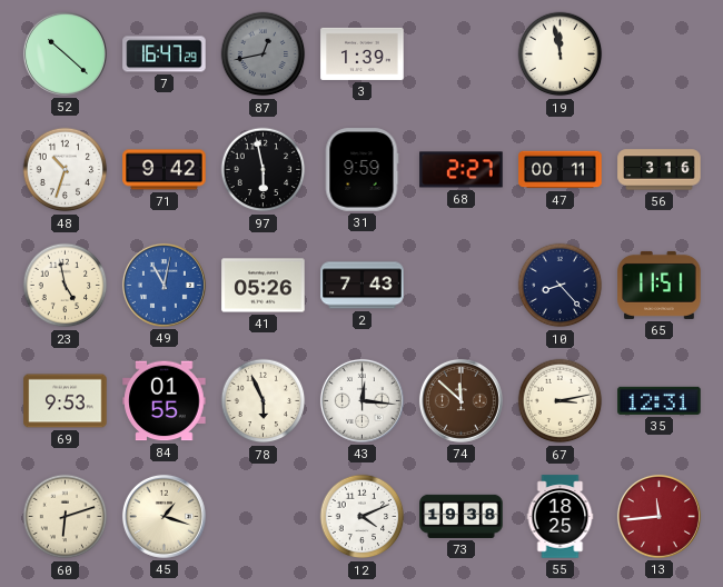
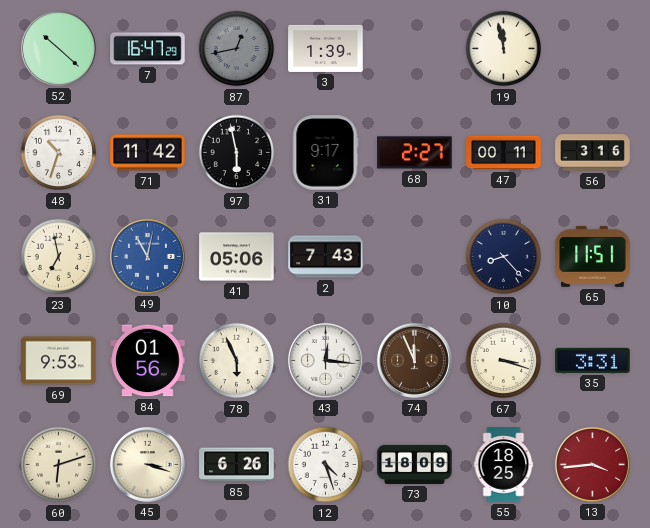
71: 9:42 -> 11:42
31: 9:59 -> 9:17
23: 4:58 -> 6:58
41: 05:26 -> 05:06
84: 01:55 -> 01:56
74: 11:52 -> 11:56
67: 3:13 -> 3:18
35: 12:31 -> 3:31
45: 1:18 -> 3:18
85: none -> 6:26
12: 4:11 -> 4:27
73: 19:38 -> 18:09
13: 11:44 -> 3:44
